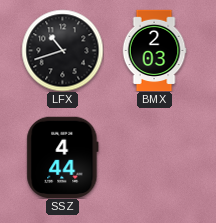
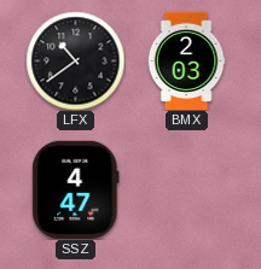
LFX: 10:42 -> 10:39
SSZ: 4:44 -> 4:47
